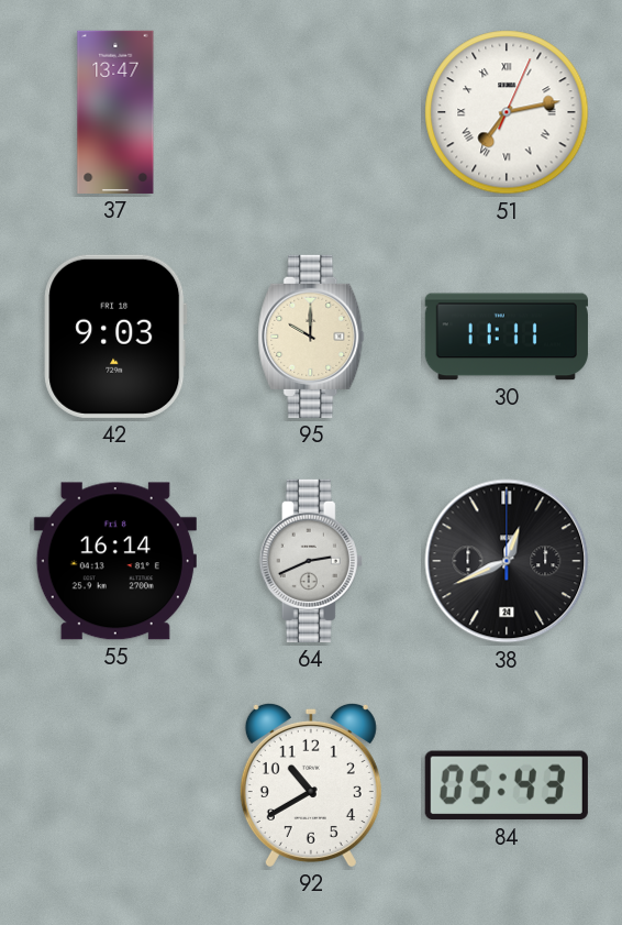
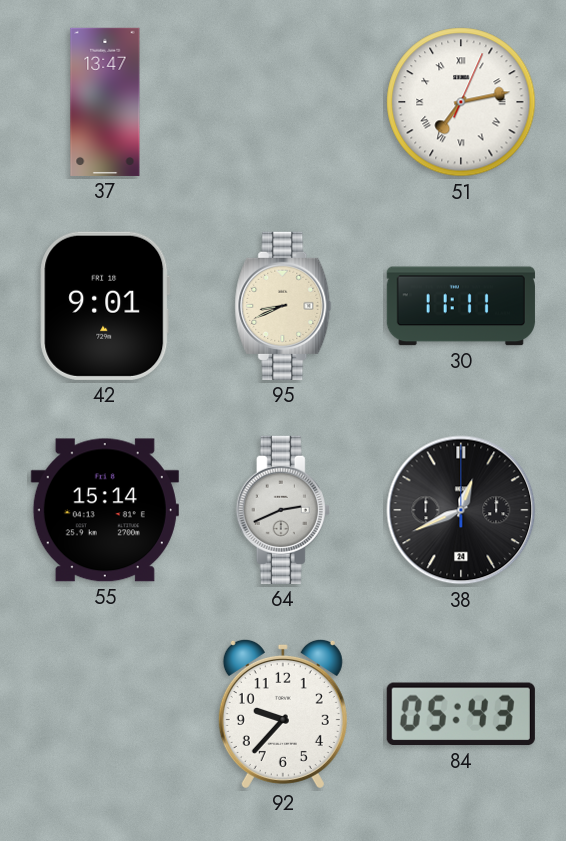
42: 9:03 -> 9:01
95: 10:00 -> 8:41
55: 16:14 -> 15:14
92: 10:40 -> 9:37
